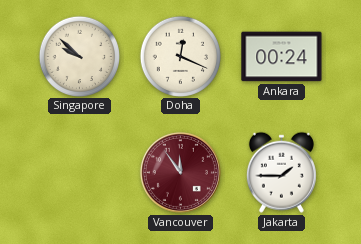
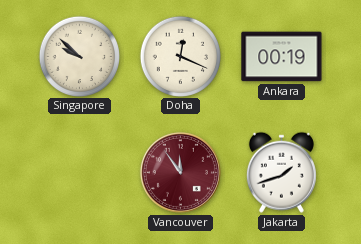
Ankara: 00:24 -> 00:19
Jakarta: 1:45 -> 1:42
